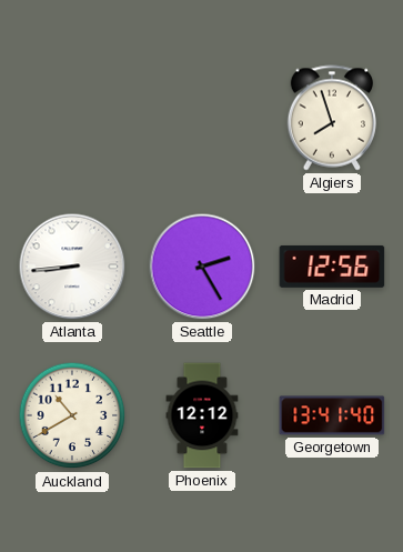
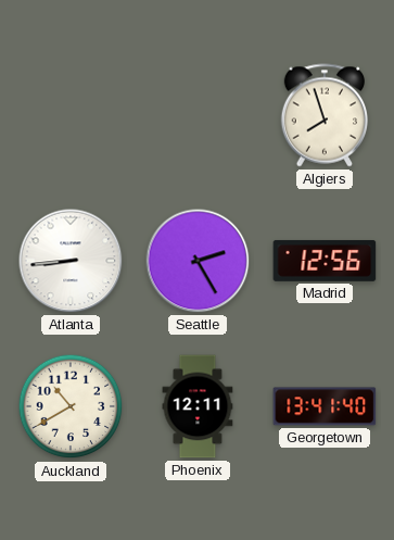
Phoenix: 12:12 -> 12:11
